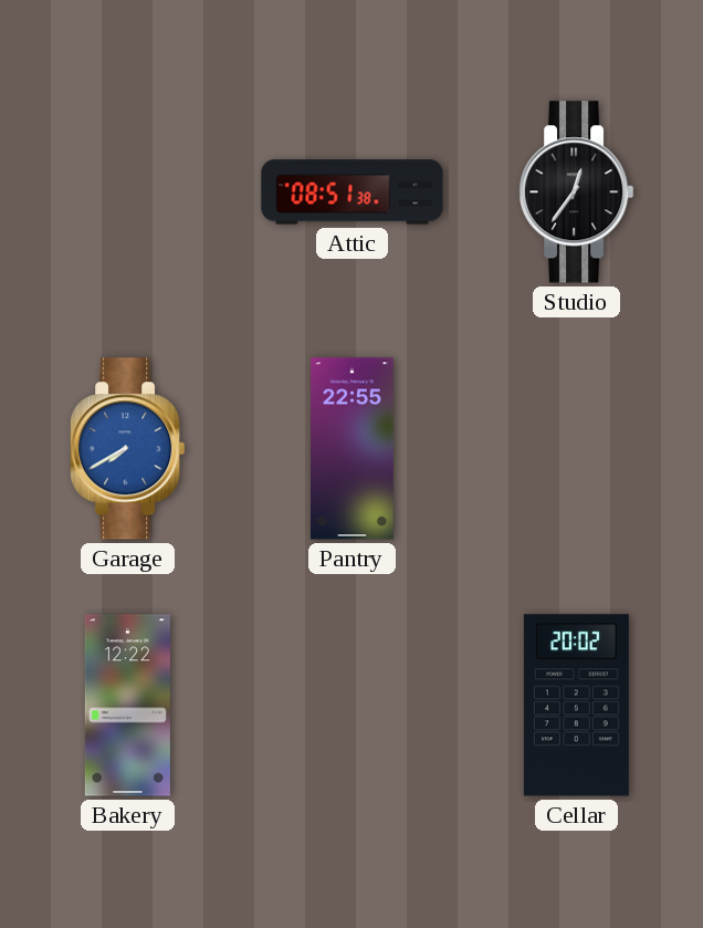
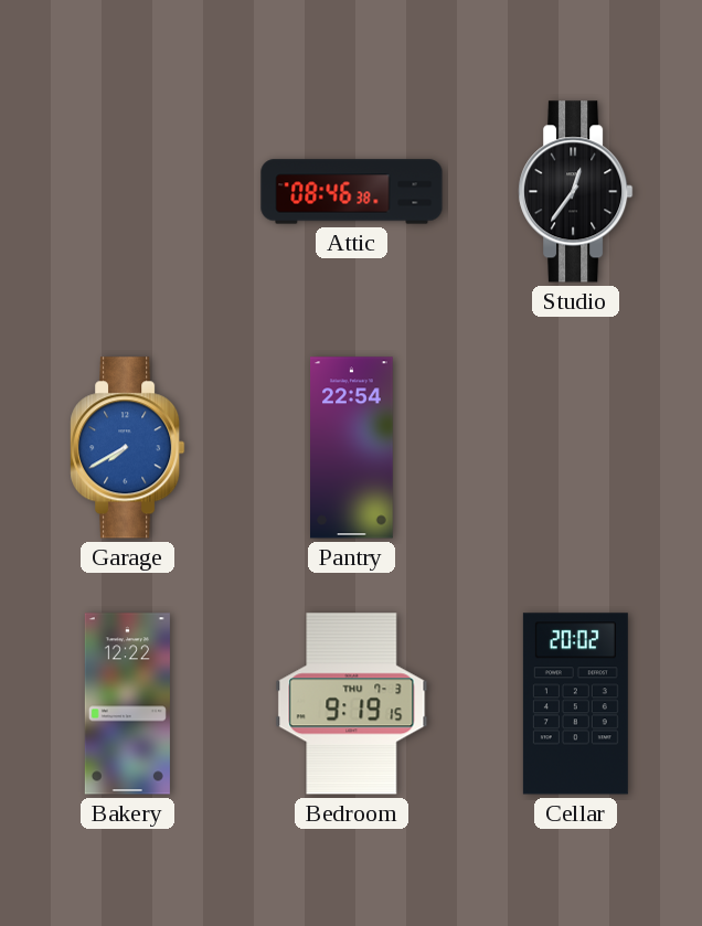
Attic: 08:51 -> 08:46
Pantry: 22:55 -> 22:54
Bedroom: none -> 9:19
